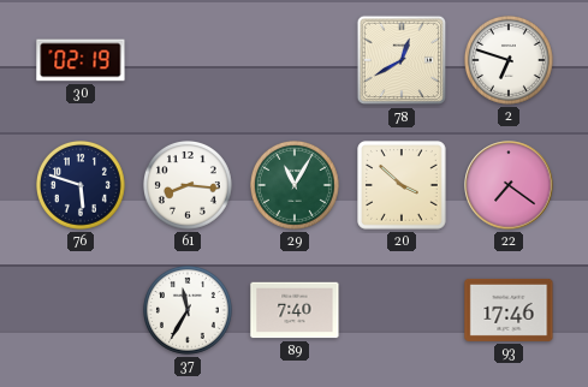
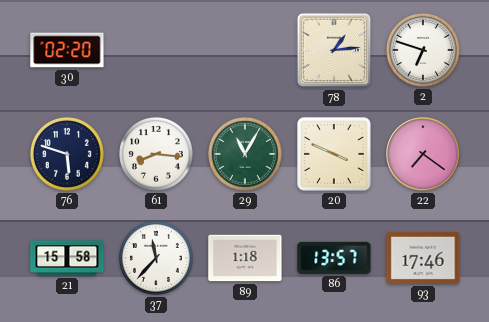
30: 02:19 -> 02:20
78: 12:40 -> 1:14
20: 3:52 -> 3:49
21: none -> 15:58
37: 11:35 -> 11:37
89: 7:40 -> 1:18
86: none -> 13:57
